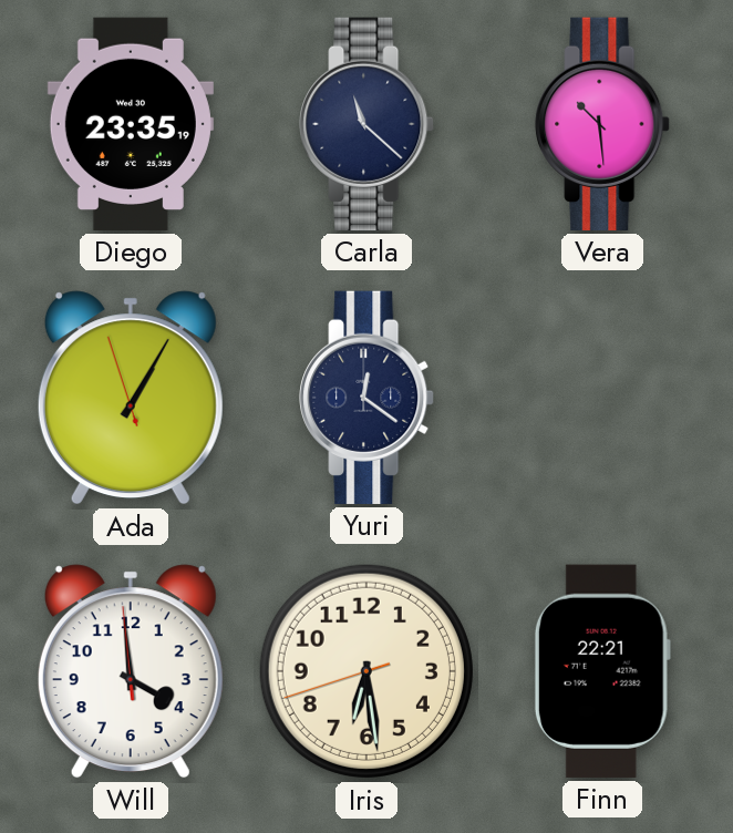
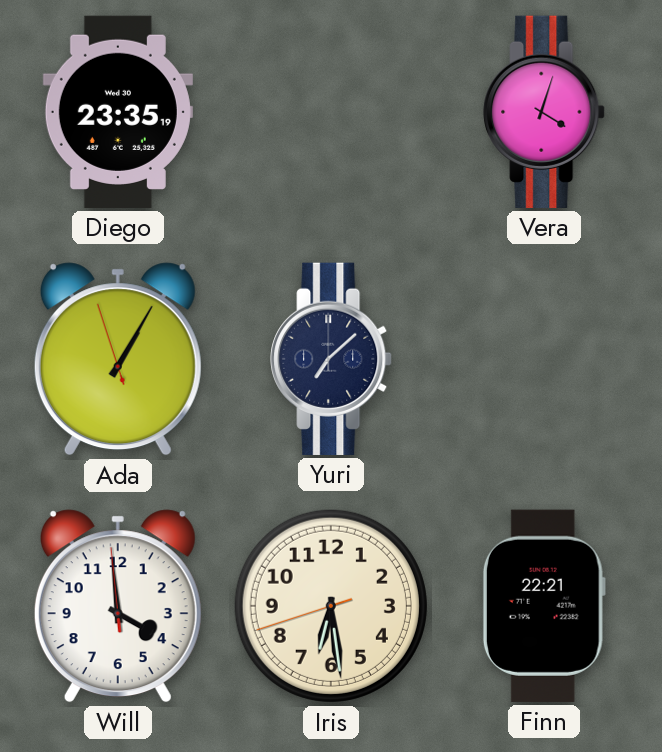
Carla: 11:22 -> none
Vera: 10:29 -> 4:03
Yuri: 12:21 -> 7:08
